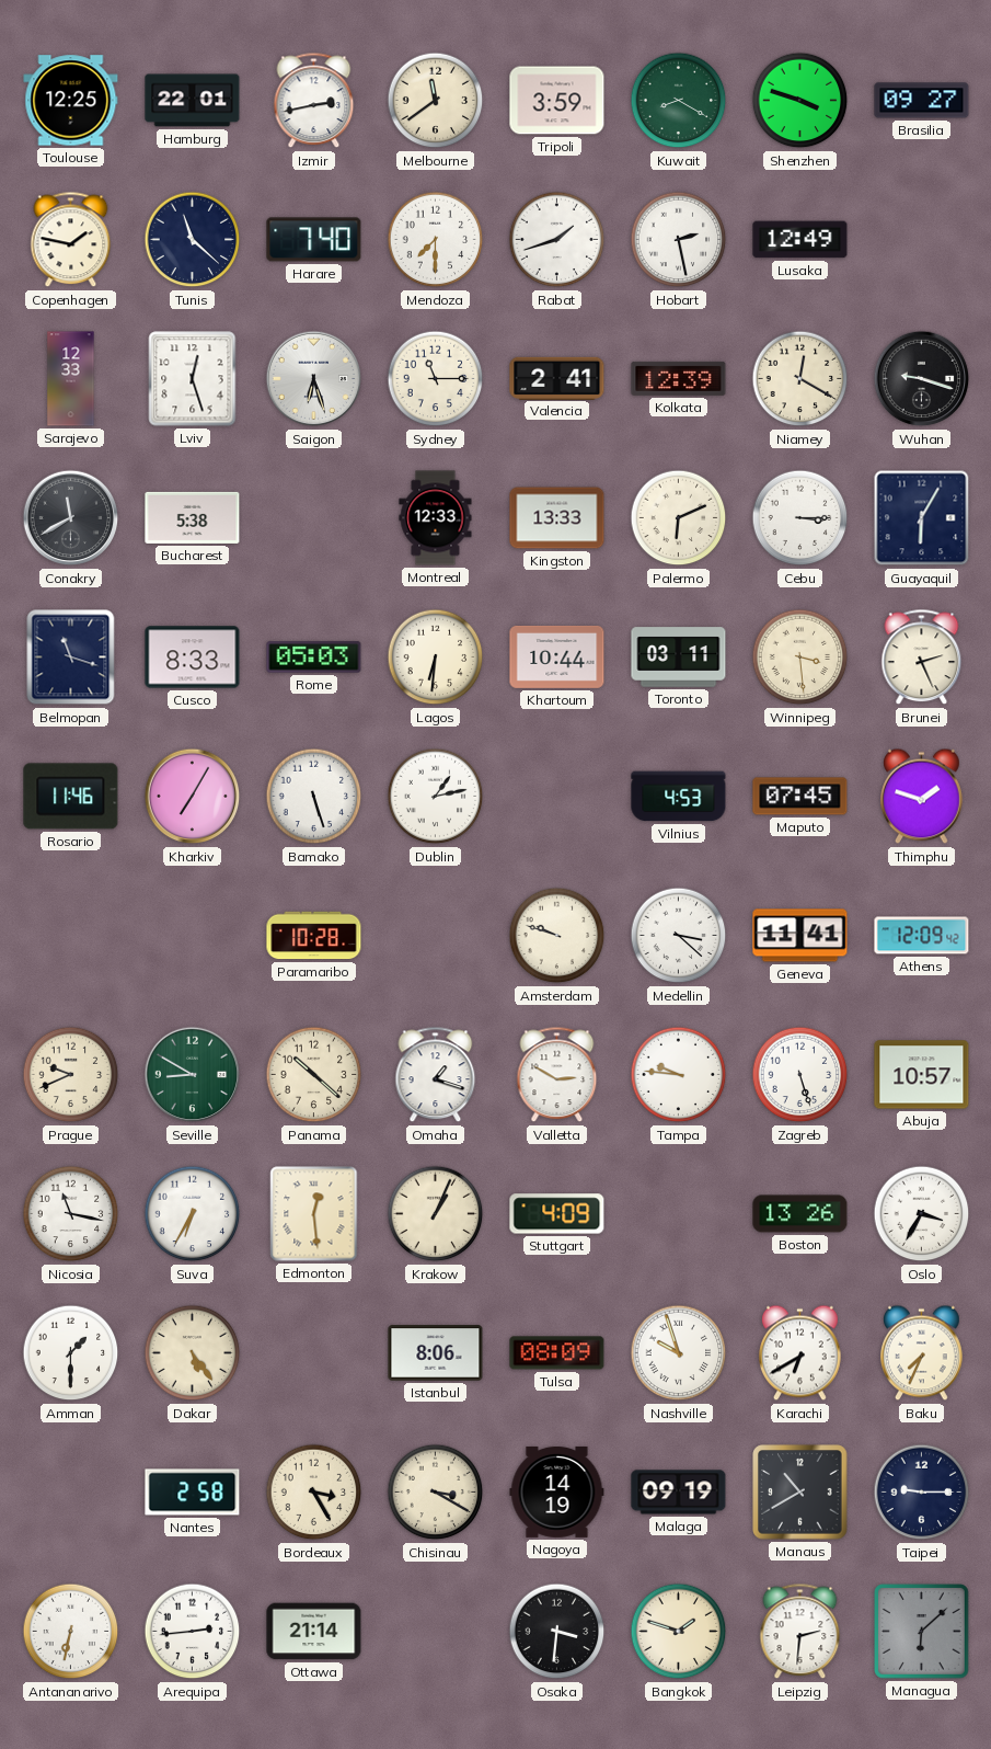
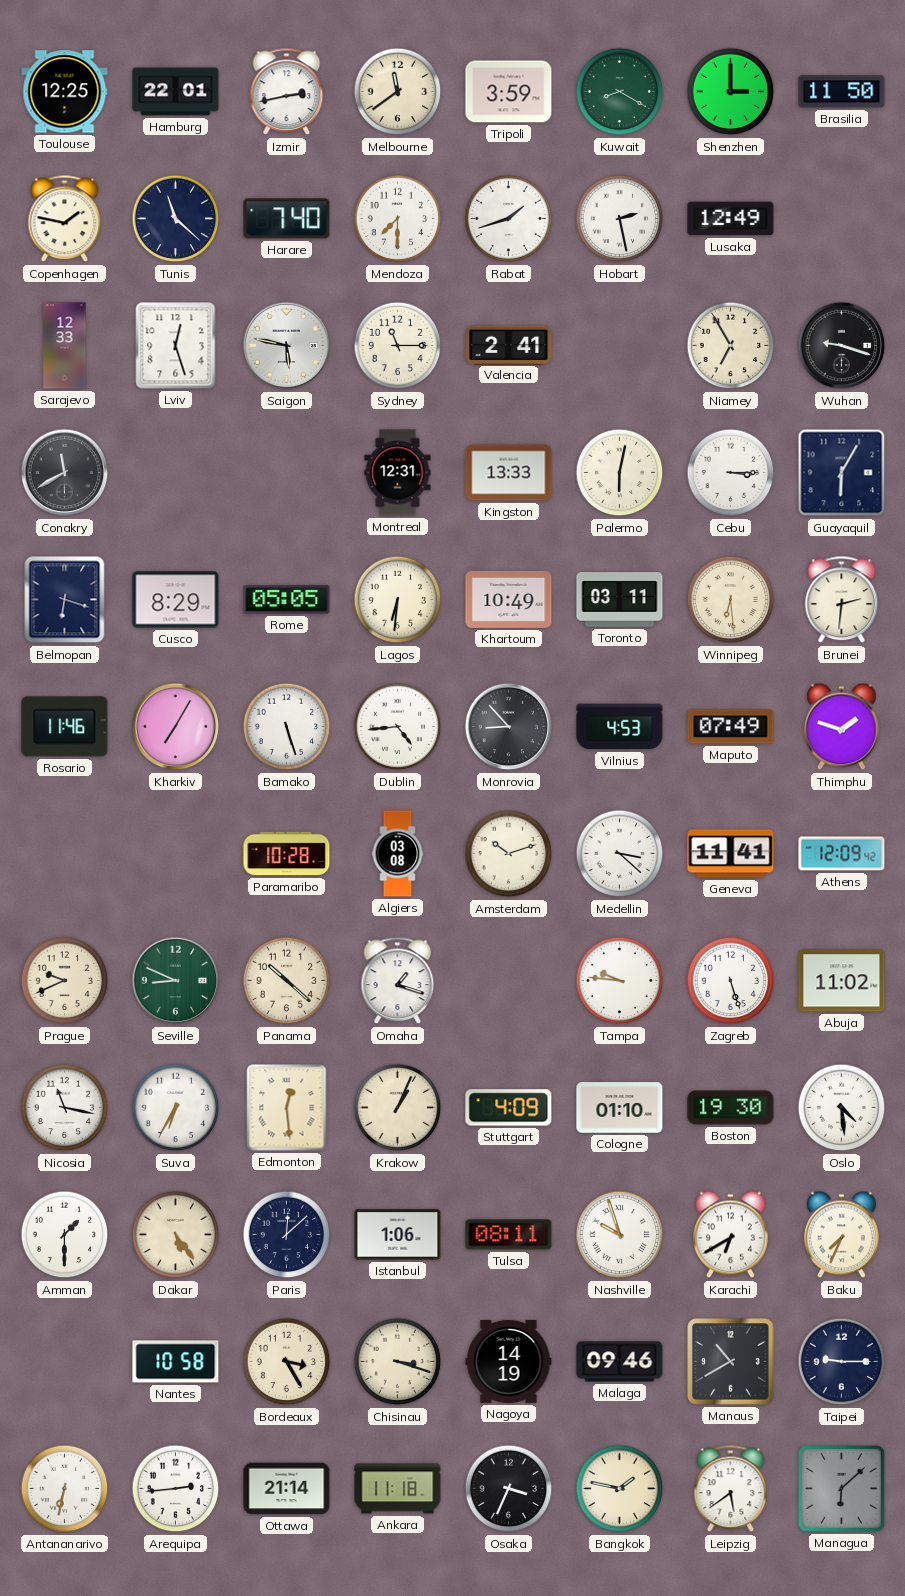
Shenzhen: 3:48 -> 3:00
Brasilia: 09:27 -> 11:50
Saigon: 6:27 -> 5:47
Kolkata: 12:39 -> none
Niamey: 12:20 -> 6:55
Bucharest: 5:38 -> none
Montreal: 12:33 -> 12:31
Palermo: 6:11 -> 6:02
Belmopan: 11:18 -> 6:18
Cusco: 8:33 -> 8:29
Rome: 05:03 -> 05:05
Khartoum: 10:44 -> 10:49
Winnipeg: 3:29 -> 6:29
Brunei: 2:26 -> 2:31
Dublin: 1:13 -> 4:44
Monrovia: none -> 8:53
Maputo: 07:45 -> 07:49
Algiers: none -> 03:08
Amsterdam: 9:48 -> 10:12
Seville: 8:50 -> 8:49
Valletta: 2:50 -> none
Abuja: 10:57 -> 11:02
Cologne: none -> 01:10
Boston: 13:26 -> 19:30
Oslo: 3:35 -> 4:29
Paris: none -> 12:08
Istanbul: 8:06 -> 1:06
Tulsa: 08:09 -> 08:11
Nantes: 2:58 -> 10:58
Chisinau: 3:20 -> 3:18
Malaga: 09:19 -> 09:46
Ankara: none -> 11:18
Osaka: 3:31 -> 3:34
Bangkok: 1:48 -> 1:47
Leipzig: 2:31 -> 5:39
